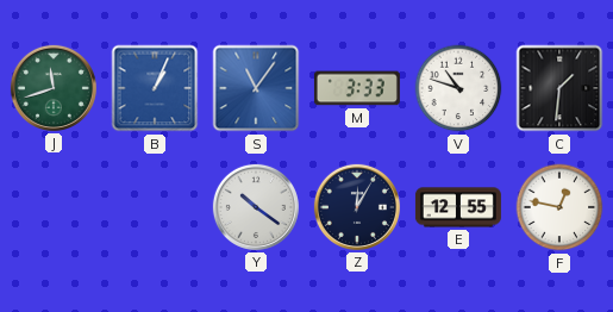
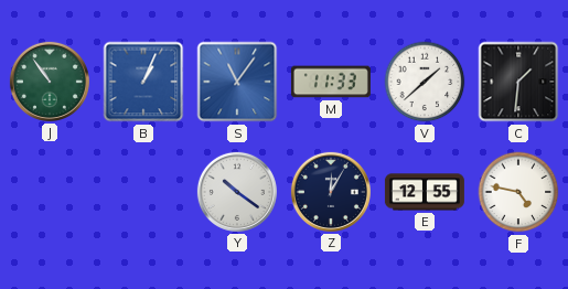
J: 11:42 -> 10:54
M: 3:33 -> 11:33
V: 10:48 -> 1:38
F: 12:47 -> 4:47
